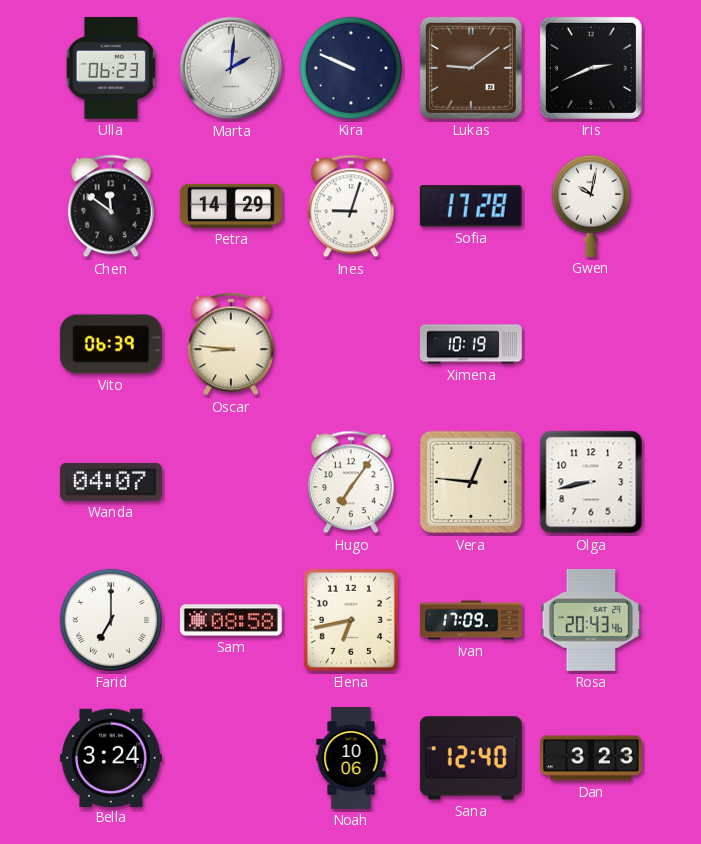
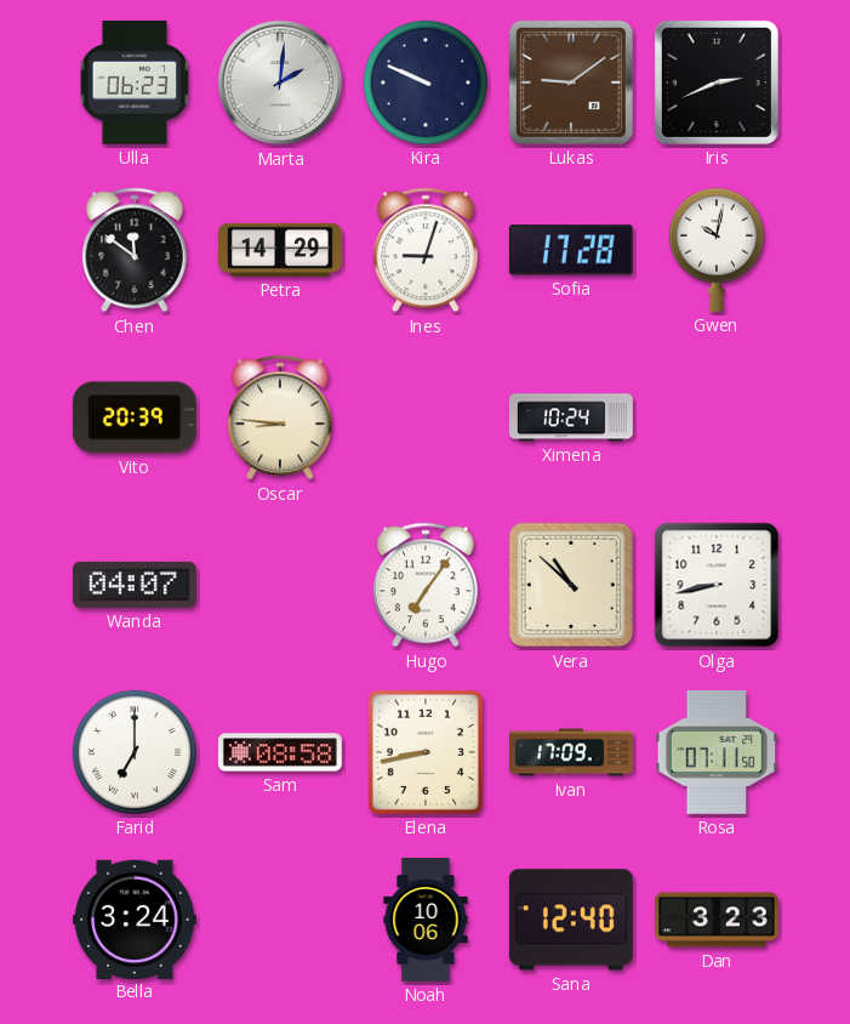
Vito: 06:39 -> 20:39
Ximena: 10:19 -> 10:24
Vera: 12:46 -> 10:52
Elena: 6:43 -> 8:43
Rosa: 20:43 -> 07:11
